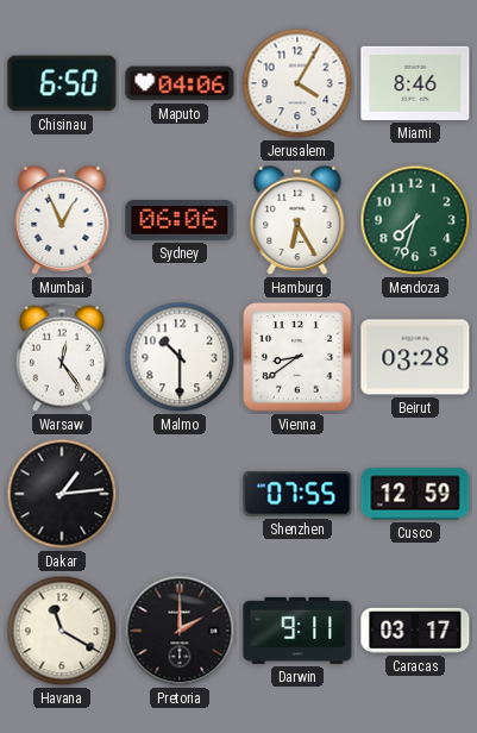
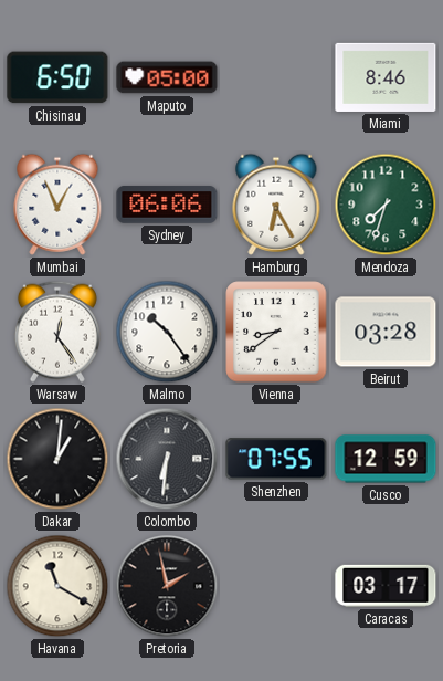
Maputo: 04:06 -> 05:00
Jerusalem: 4:05 -> none
Malmo: 10:30 -> 10:24
Dakar: 1:14 -> 1:01
Colombo: none -> 6:31
Pretoria: 2:00 -> 1:58
Darwin: 9:11 -> none
